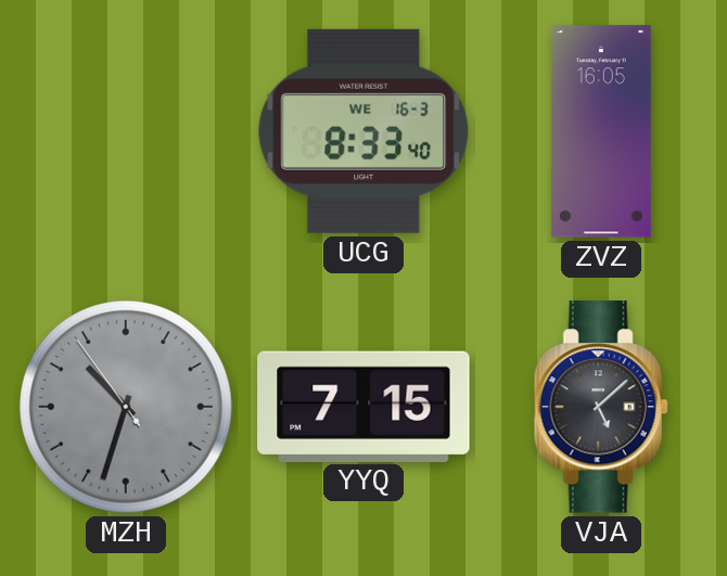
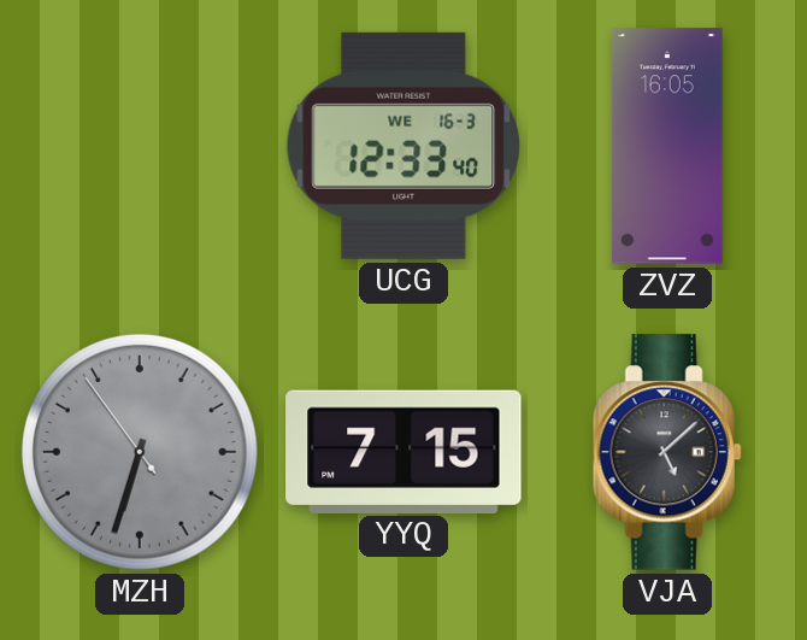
UCG: 8:33 -> 12:33
MZH: 10:32 -> 6:32
